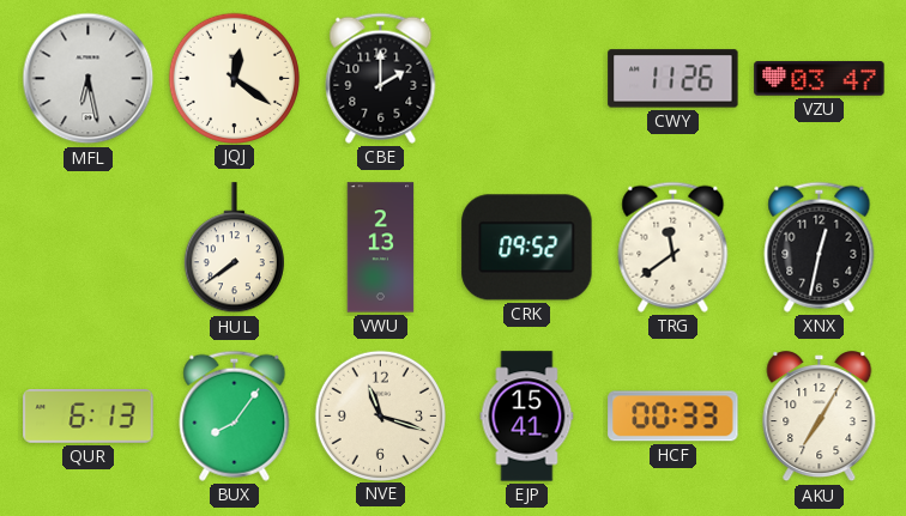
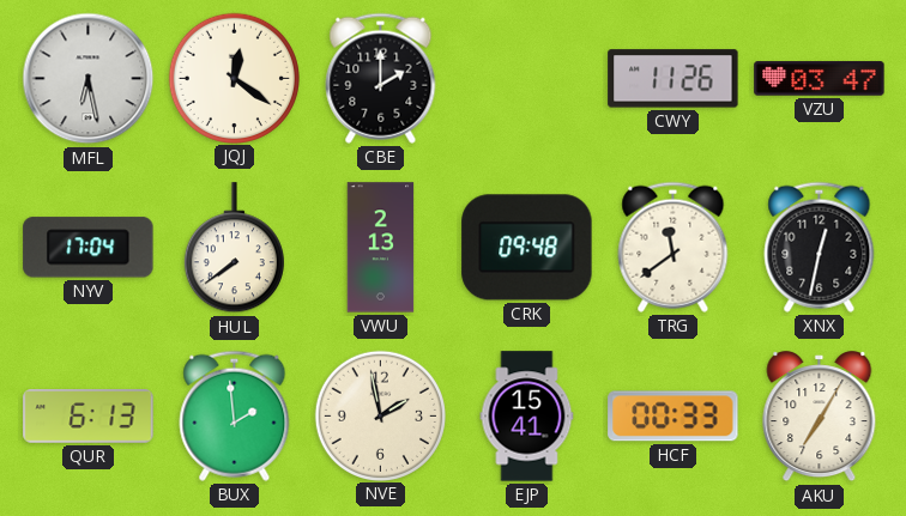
NYV: none -> 17:04
CRK: 09:52 -> 09:48
BUX: 8:06 -> 1:59
NVE: 11:18 -> 1:58
